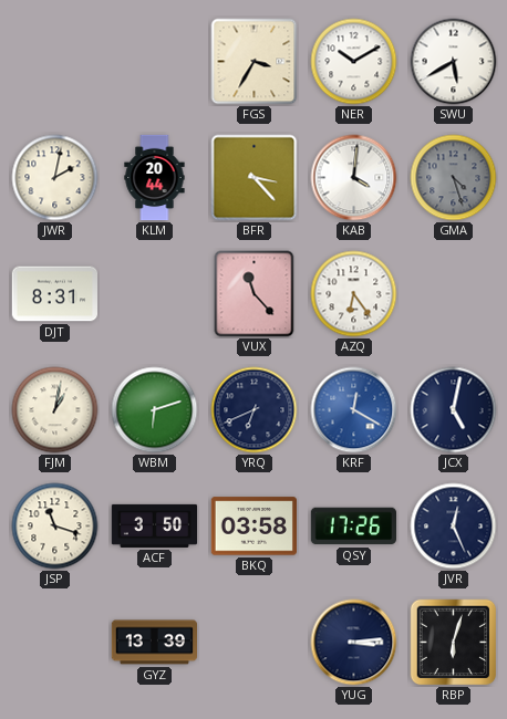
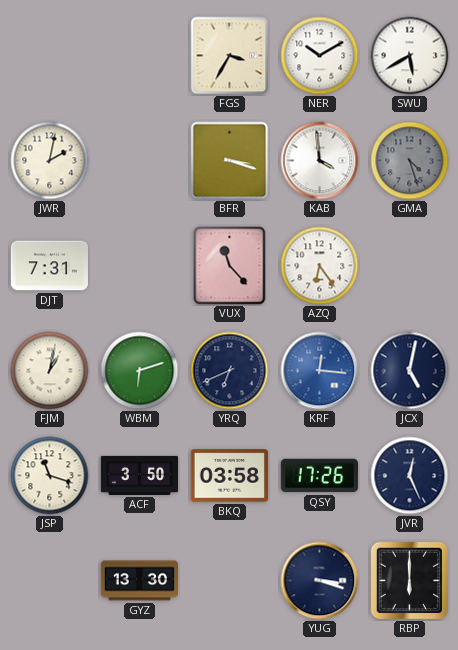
KLM: 20:44 -> none
BFR: 3:23 -> 3:18
KAB: 4:01 -> 3:59
DJT: 8:31 -> 7:31
KRF: 12:20 -> 12:16
GYZ: 13:39 -> 13:30
YUG: 3:14 -> 3:18
RBP: 6:03 -> 6:00
